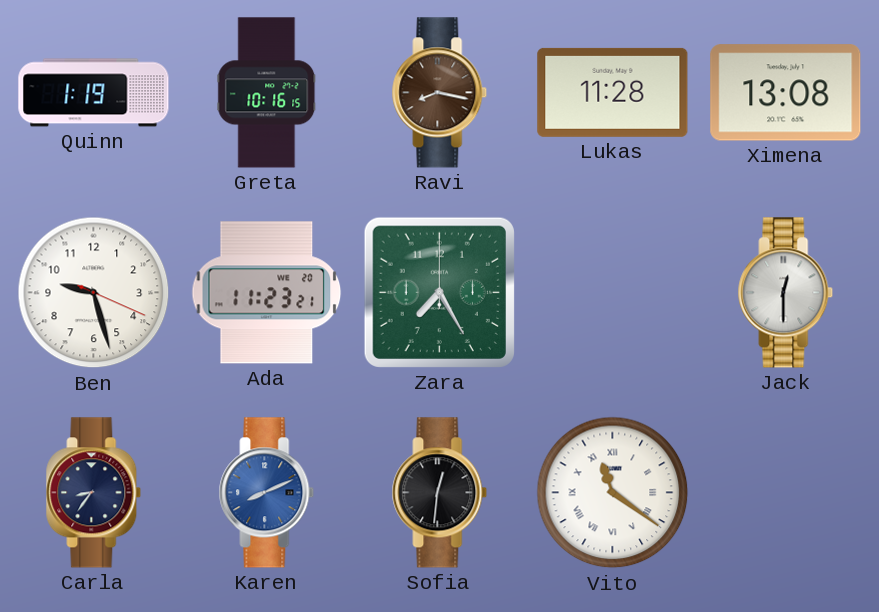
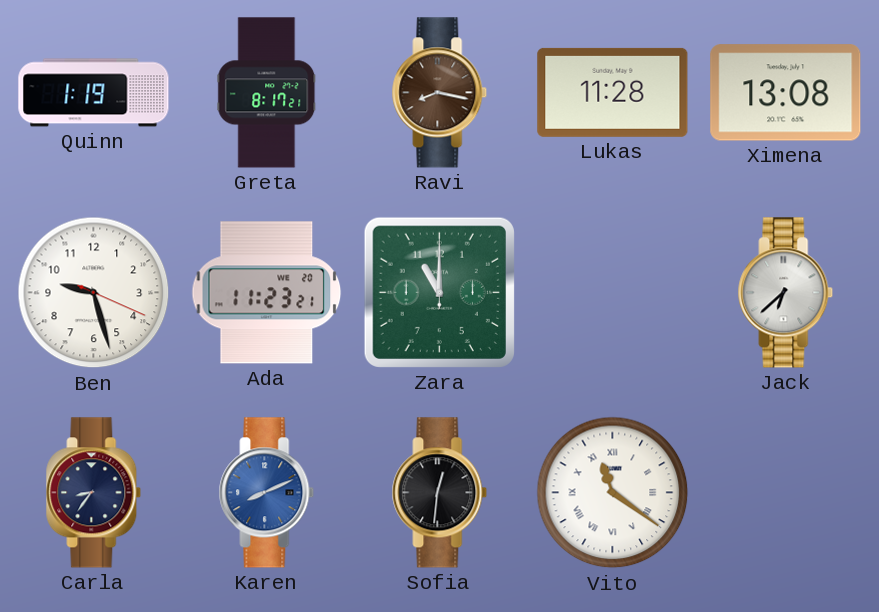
Greta: 10:16 -> 8:17
Zara: 7:25 -> 11:00
Jack: 12:30 -> 6:38
